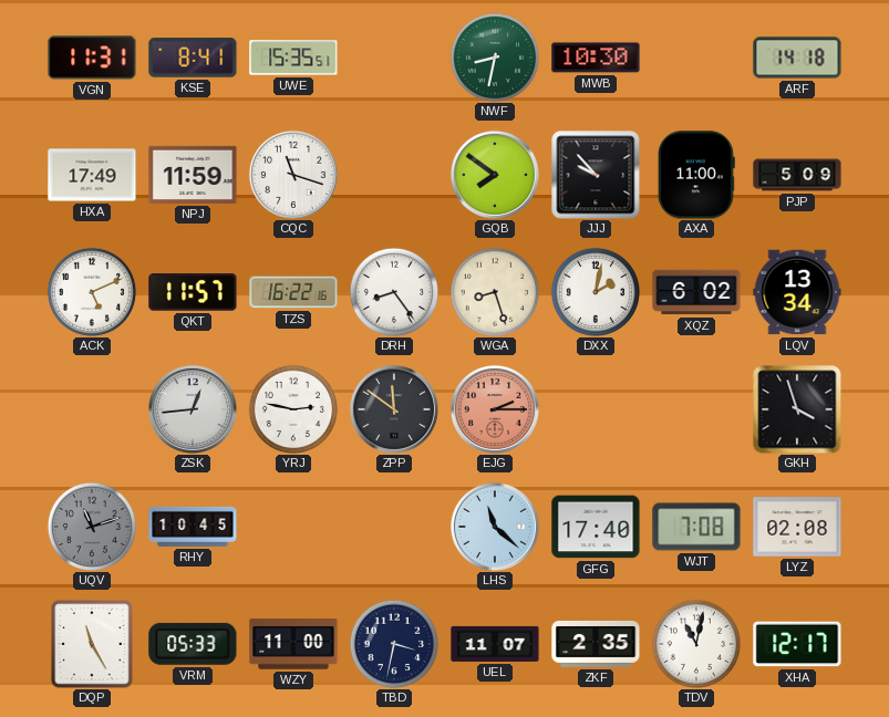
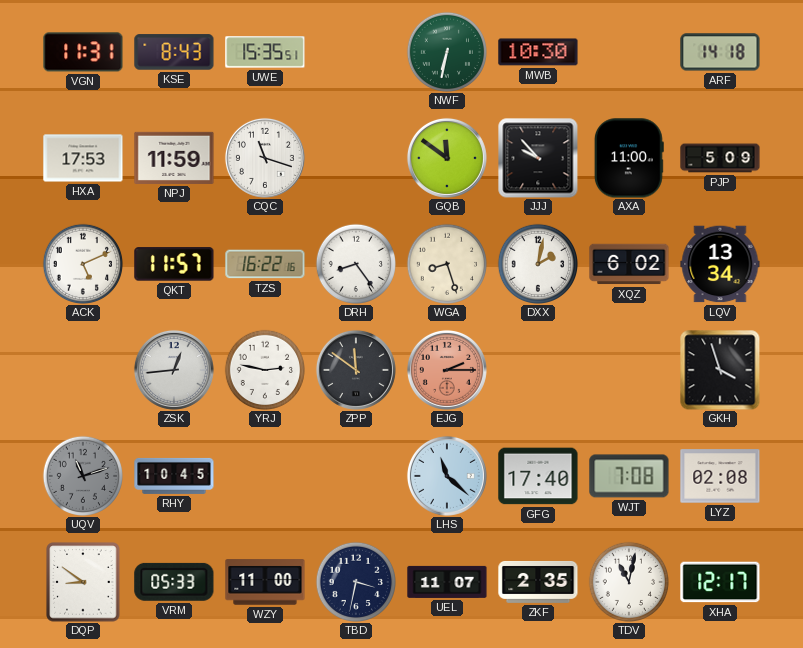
KSE: 8:41 -> 8:43
NWF: 8:32 -> 6:32
HXA: 17:49 -> 17:53
GQB: 7:51 -> 11:51
DQP: 11:25 -> 8:51
